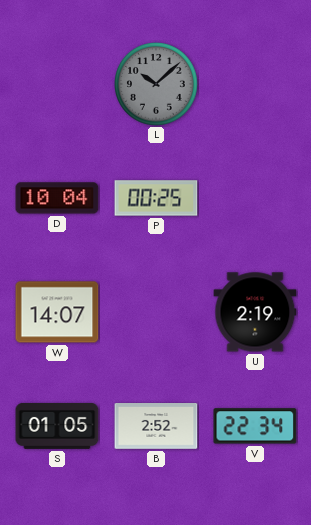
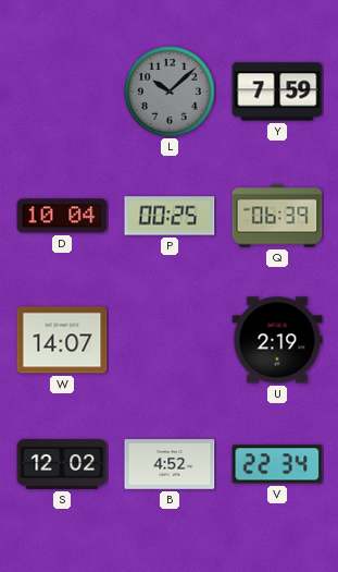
Y: none -> 7:59
Q: none -> 06:39
S: 01:05 -> 12:02
B: 2:52 -> 4:52
